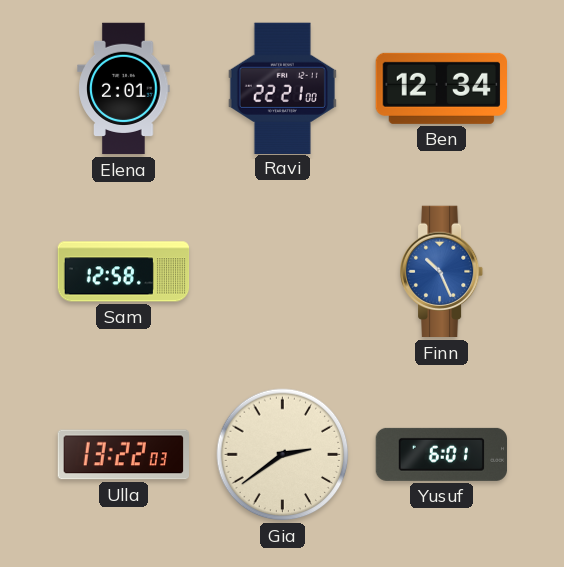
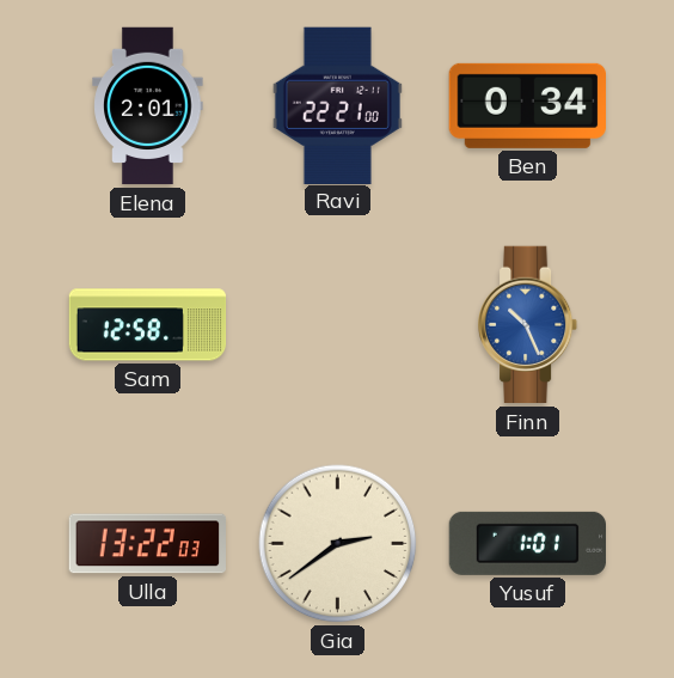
Ben: 12:34 -> 0:34
Yusuf: 6:01 -> 1:01
